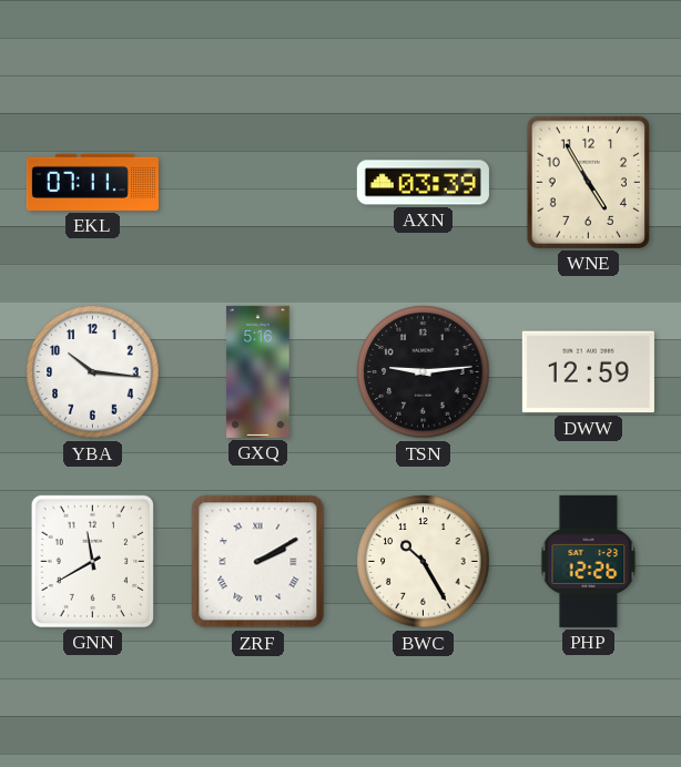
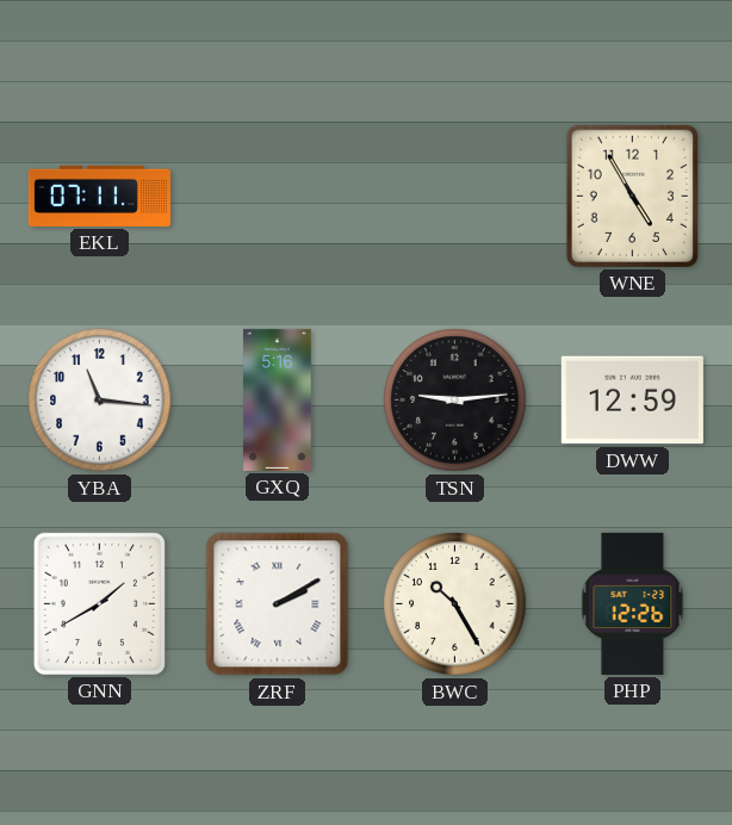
AXN: 03:39 -> none
YBA: 10:16 -> 11:16
GNN: 11:40 -> 1:40
